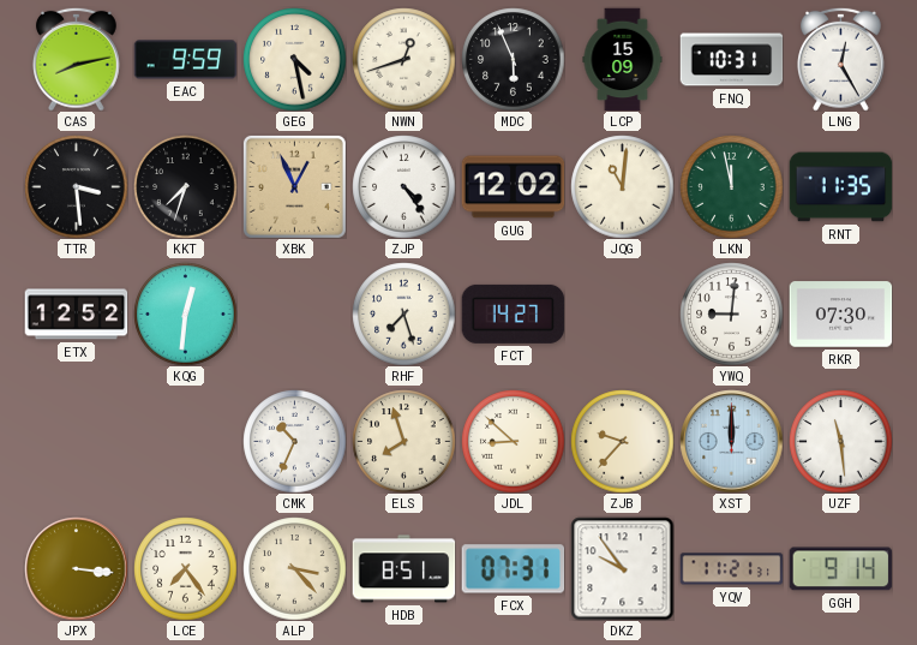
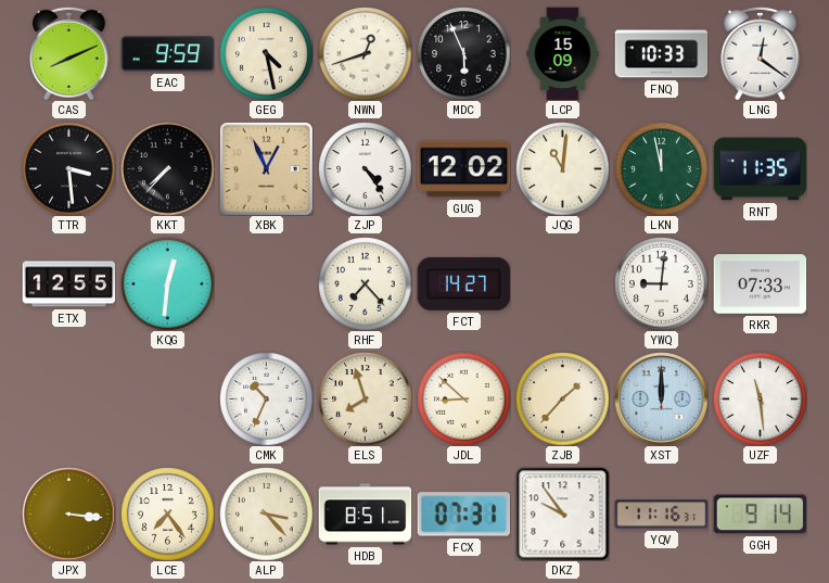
CAS: 8:13 -> 8:11
FNQ: 10:31 -> 10:33
LNG: 12:25 -> 12:21
KKT: 7:33 -> 7:37
ETX: 12:52 -> 12:55
RHF: 7:27 -> 7:23
RKR: 07:30 -> 07:33
ZJB: 9:37 -> 1:37
YQV: 11:21 -> 11:16
